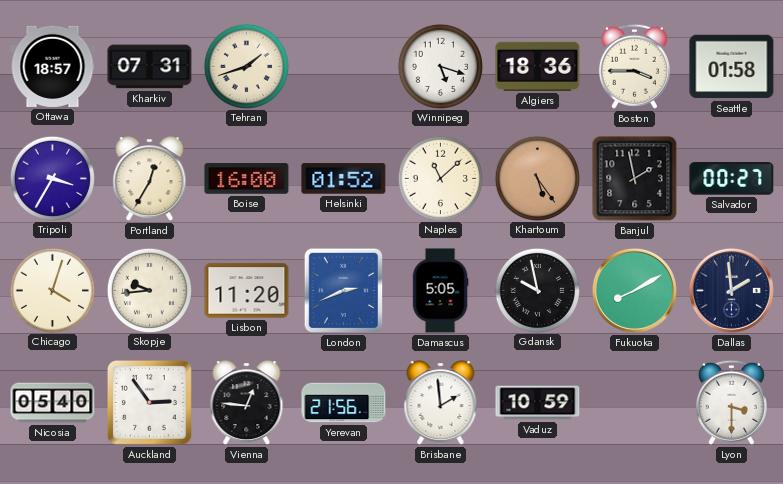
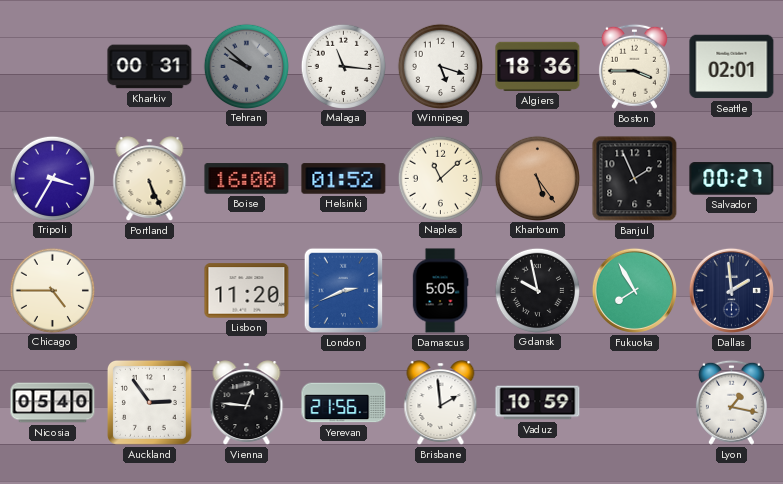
Ottawa: 18:57 -> none
Kharkiv: 07:31 -> 00:31
Tehran: 1:42 -> 9:52
Tehran dial: cream -> grey
Malaga: none -> 11:16
Seattle: 01:58 -> 02:01
Portland: 12:35 -> 5:26
Banjul: 1:58 -> 1:56
Chicago: 4:03 -> 4:45
Skopje: 9:44 -> none
Fukuoka: 8:10 -> 7:55
Lyon: 3:30 -> 1:17
